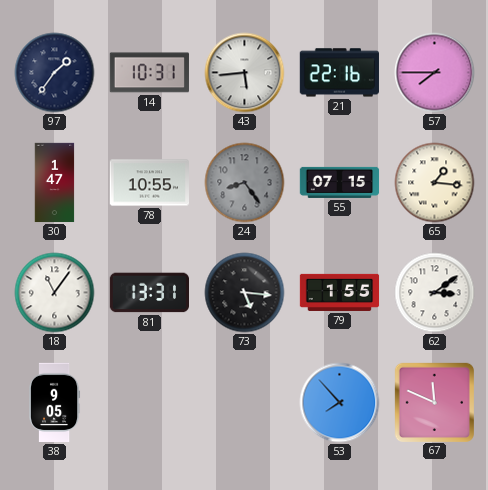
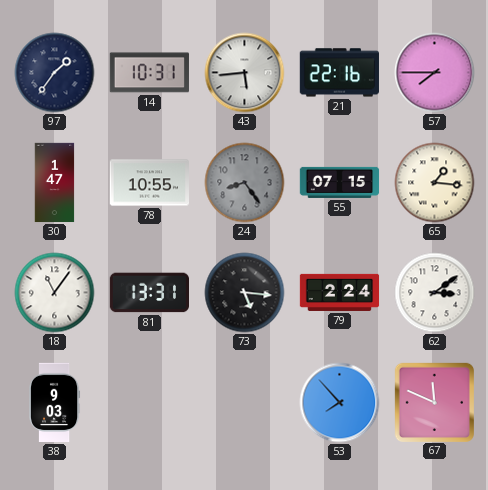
79: 1:55 -> 2:24
38: 9:05 -> 9:03
